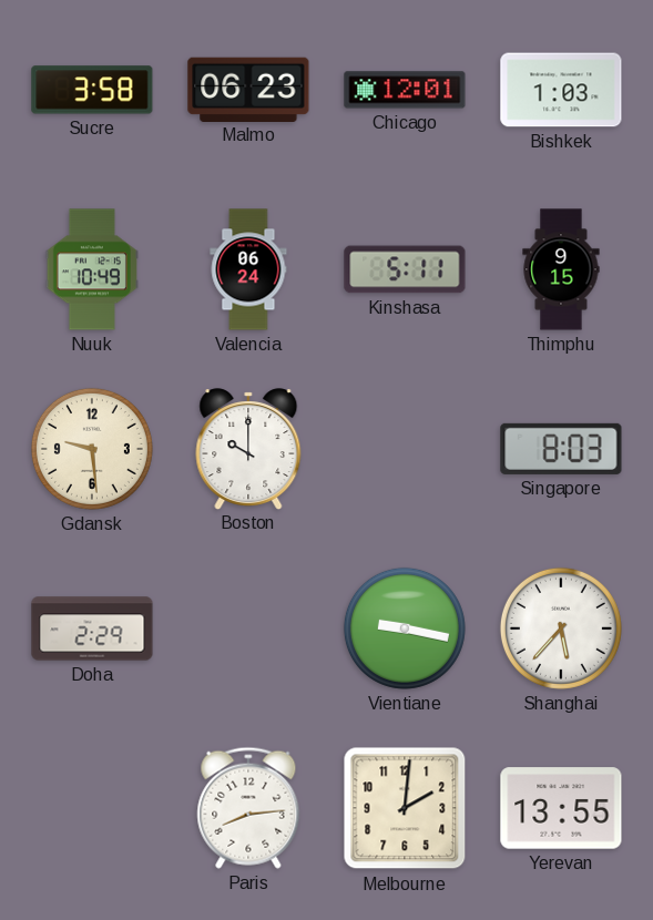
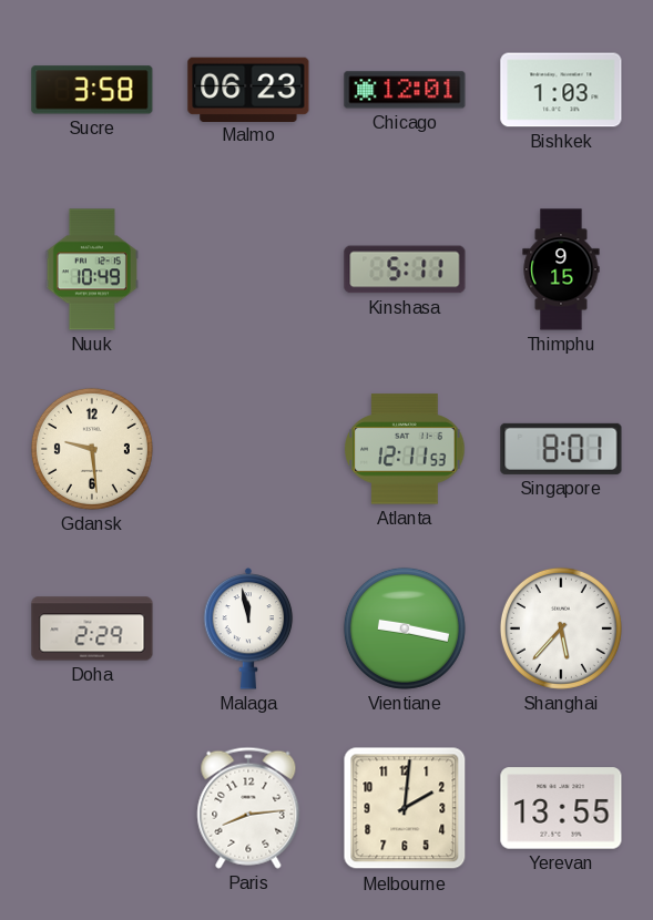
Valencia: 06:24 -> none
Boston: 10:00 -> none
Atlanta: none -> 12:11
Singapore: 8:03 -> 8:01
Malaga: none -> 11:58
